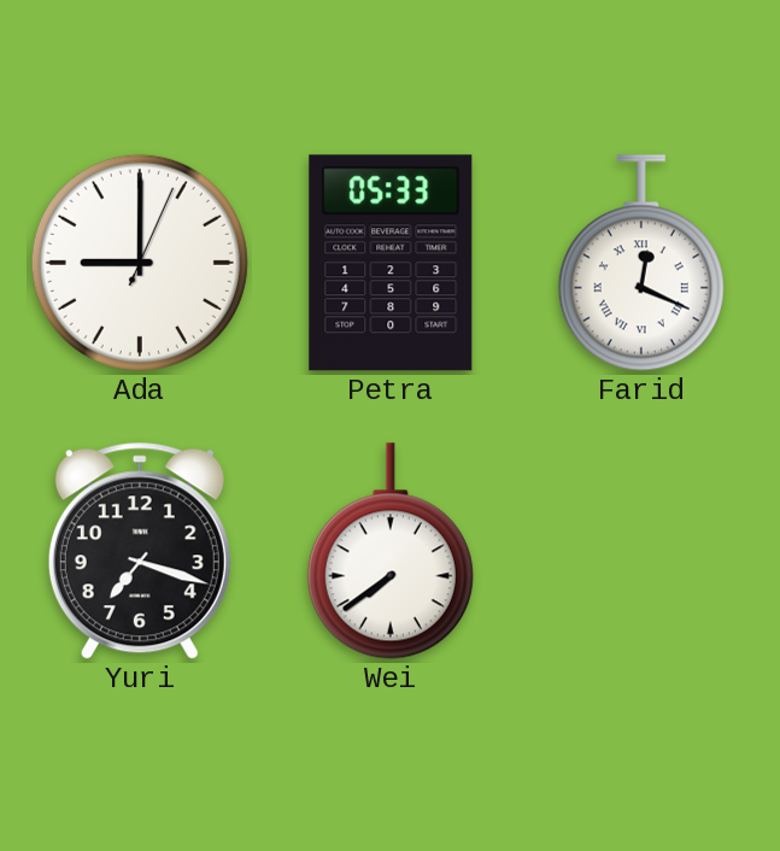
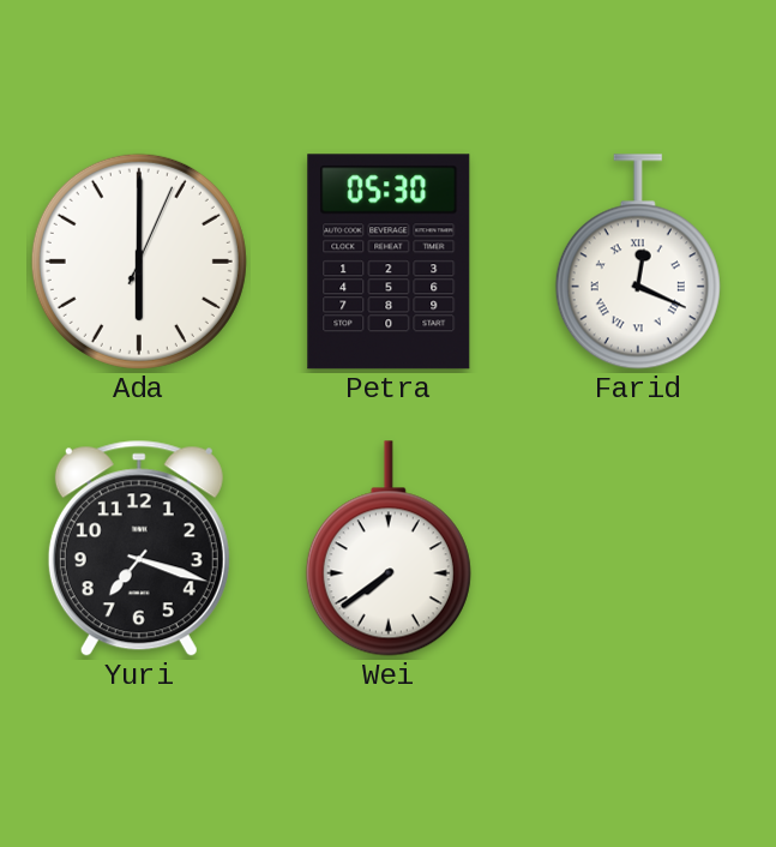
Ada: 9:00 -> 6:00
Petra: 05:33 -> 05:30
